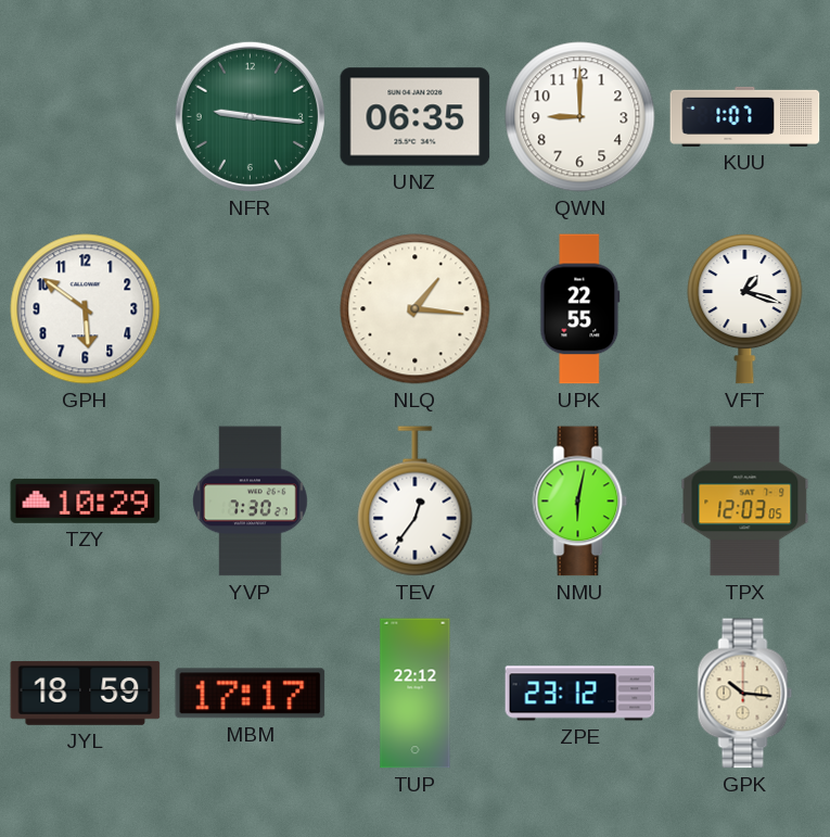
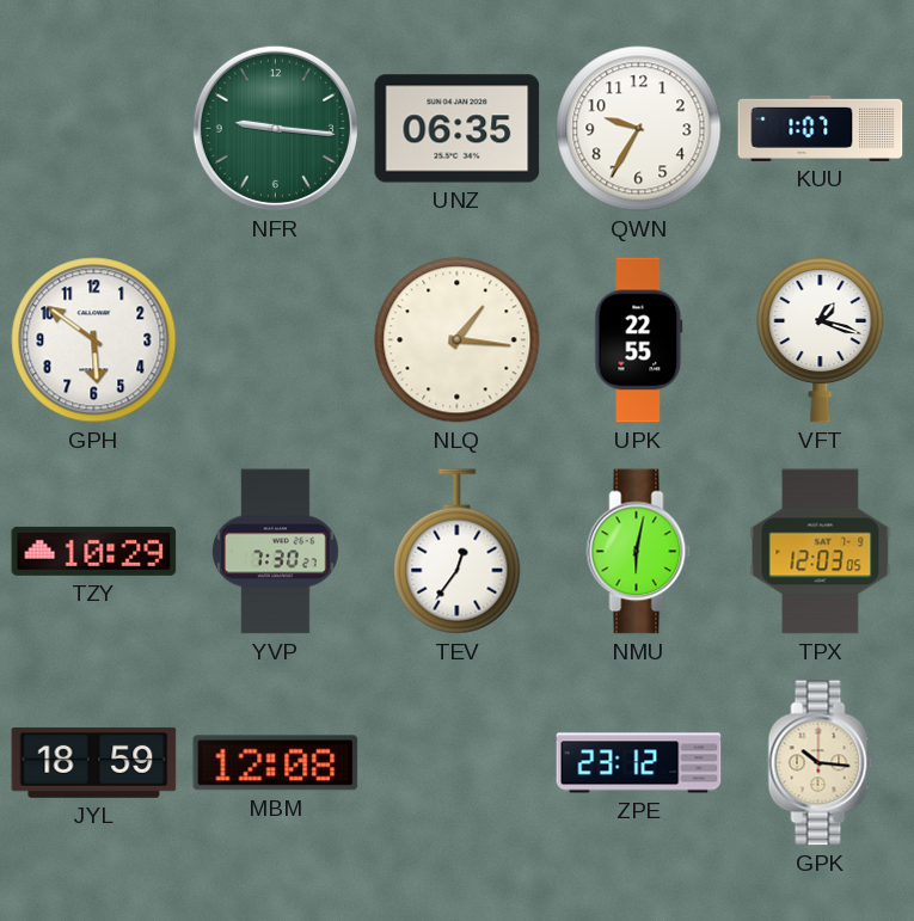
QWN: 9:00 -> 9:35
MBM: 17:17 -> 12:08
TUP: 22:12 -> none
